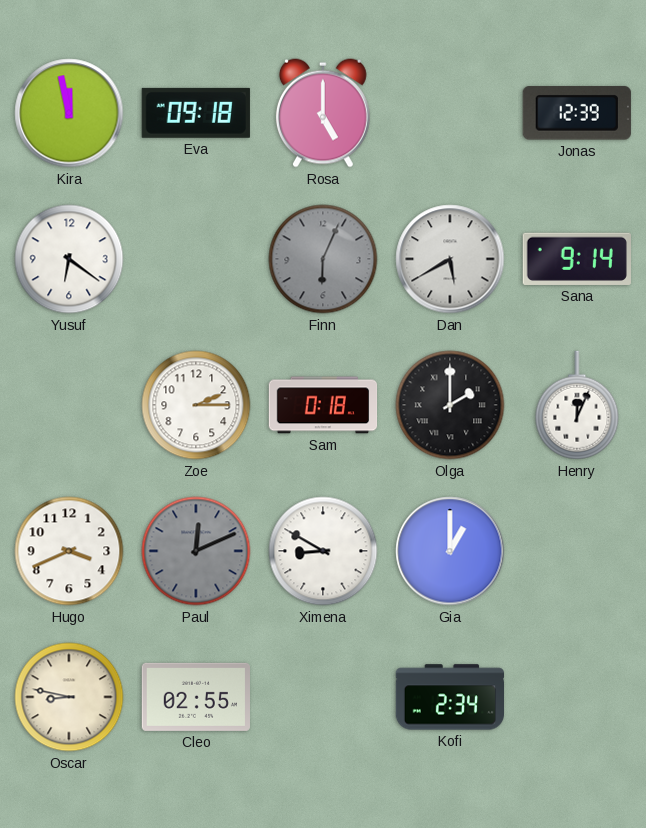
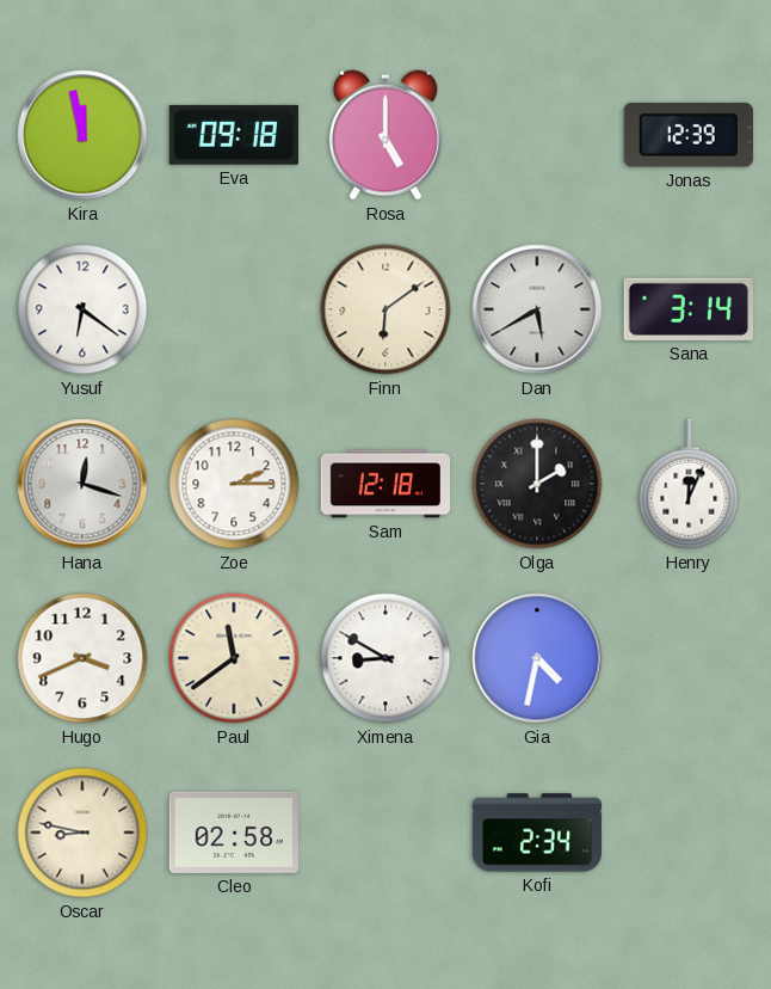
Finn: 6:04 -> 6:09
Finn dial: grey -> cream
Sana: 9:14 -> 3:14
Hana: none -> 12:18
Sam: 0:18 -> 12:18
Paul: 12:11 -> 11:39
Paul dial: grey -> cream
Gia: 1:00 -> 4:32
Cleo: 02:55 -> 02:58
